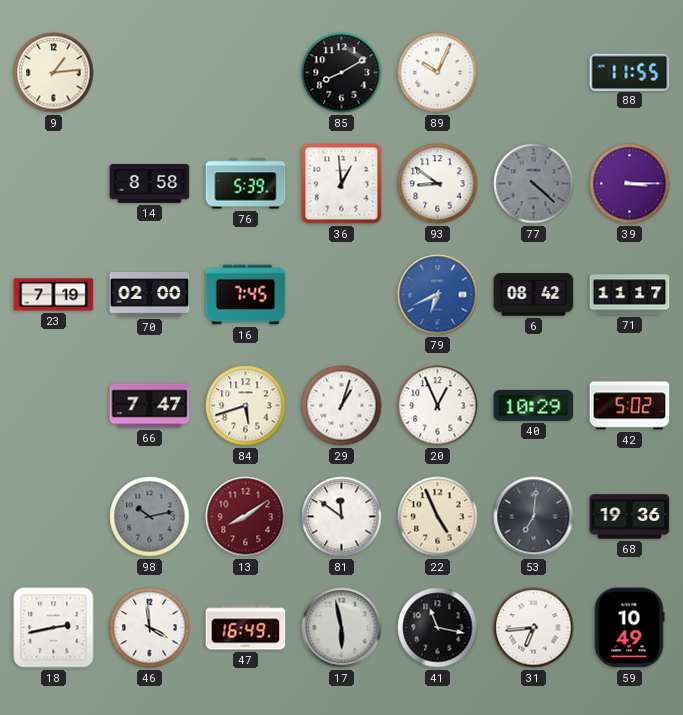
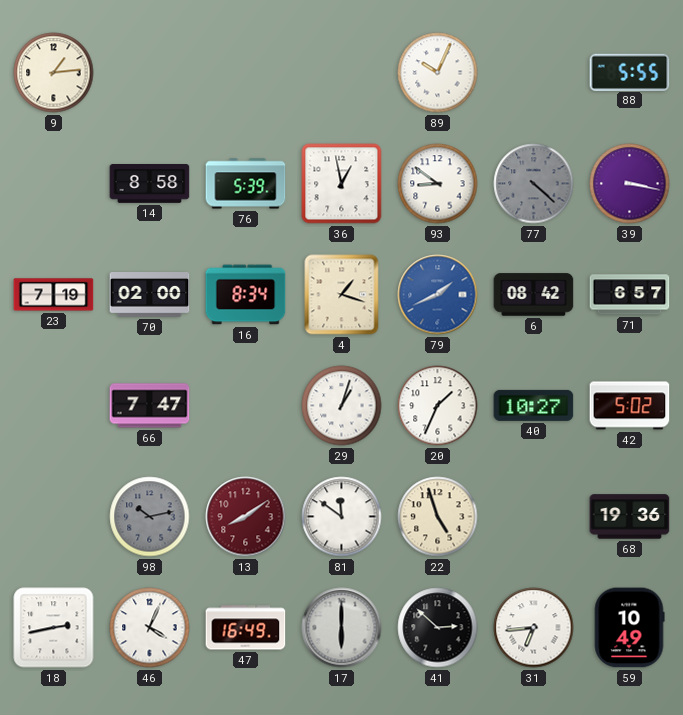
85: 8:10 -> none
88: 11:55 -> 5:55
36: 12:59 -> 12:58
39: 3:15 -> 3:17
16: 7:45 -> 8:34
4: none -> 1:18
79: 6:41 -> 1:41
71: 11:17 -> 6:57
84: 5:42 -> none
20: 12:56 -> 1:34
40: 10:29 -> 10:27
22: 4:56 -> 4:57
53: 7:01 -> none
46: 3:59 -> 4:04
17: 5:58 -> 6:00
41: 11:17 -> 2:52
